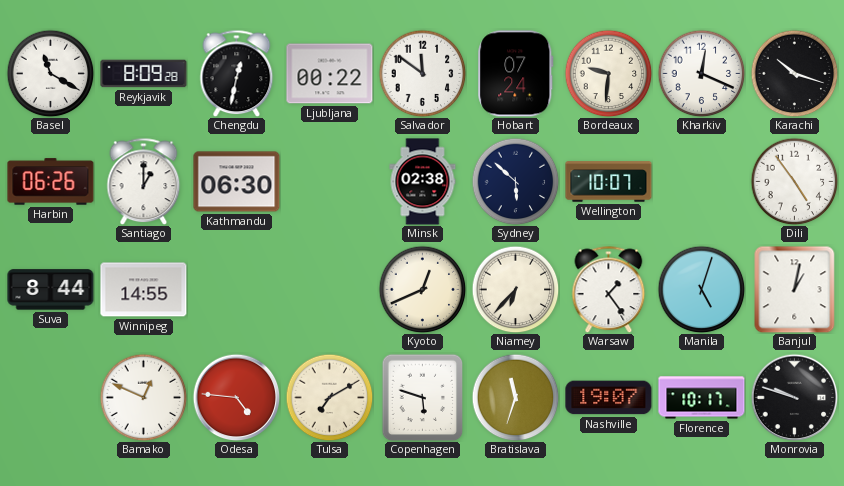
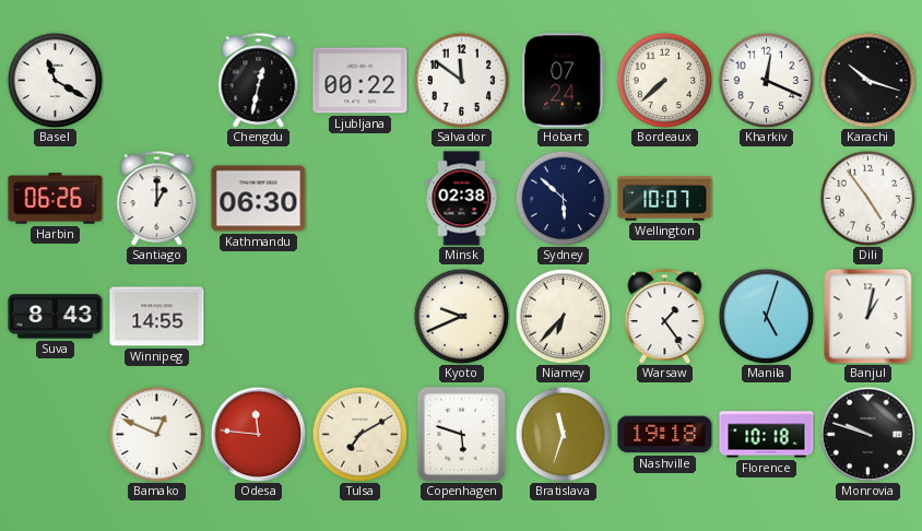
Reykjavik: 8:09 -> none
Bordeaux: 9:31 -> 7:38
Suva: 8:44 -> 8:43
Kyoto: 12:41 -> 9:41
Odesa: 4:46 -> 11:46
Nashville: 19:07 -> 19:18
Florence: 10:17 -> 10:18
